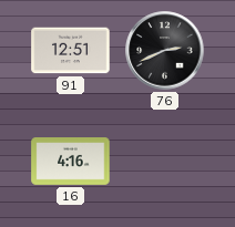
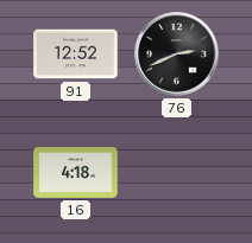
91: 12:51 -> 12:52
16: 4:16 -> 4:18
